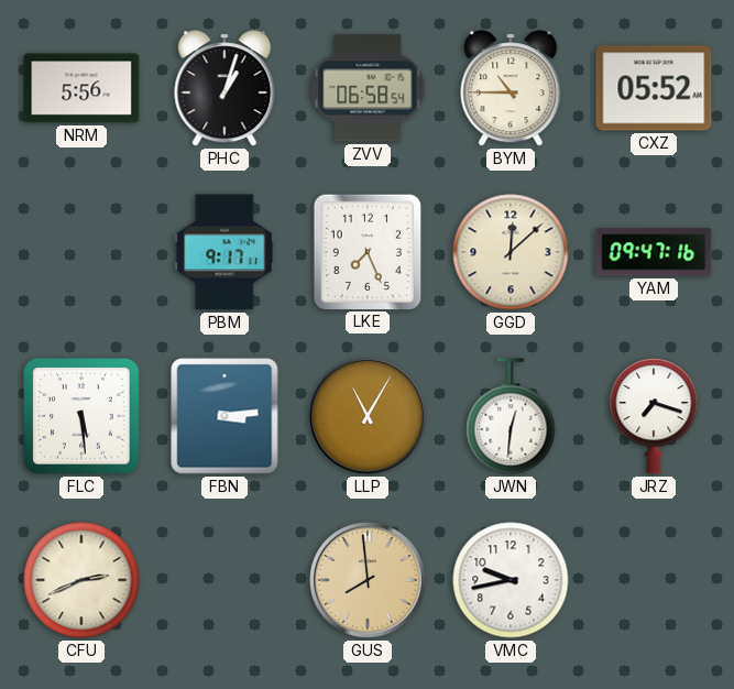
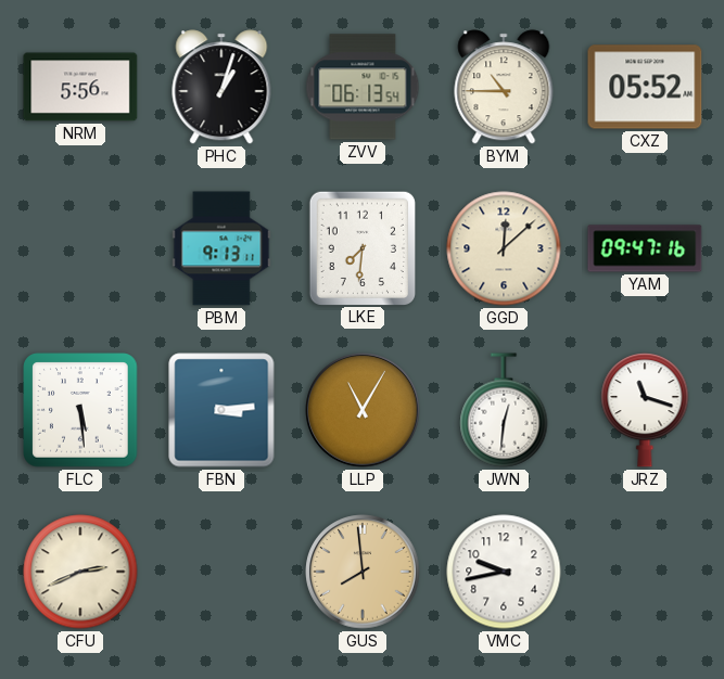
ZVV: 06:58 -> 06:13
PBM: 9:17 -> 9:13
LKE: 7:26 -> 7:31
JRZ: 7:18 -> 11:18
